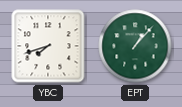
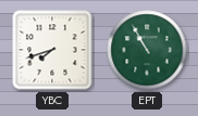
EPT: 1:07 -> 10:55
